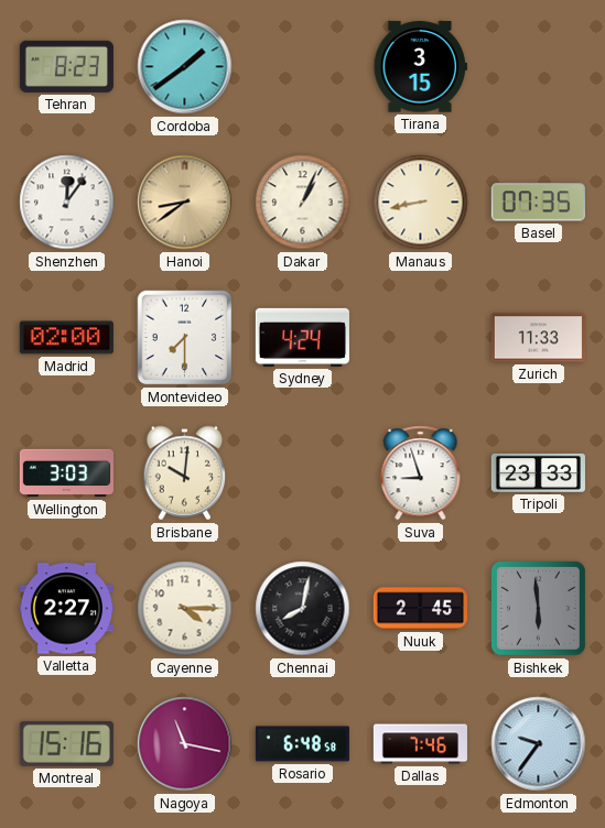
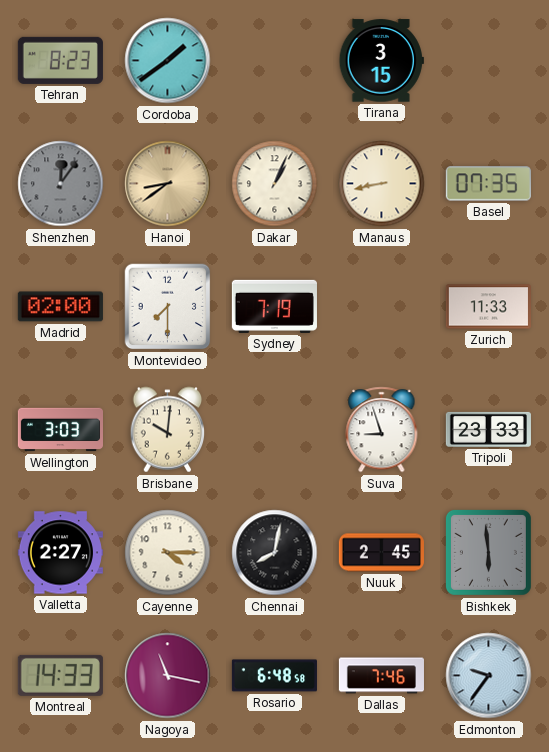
Shenzhen dial: white -> grey
Sydney: 4:24 -> 7:19
Montreal: 15:16 -> 14:33
